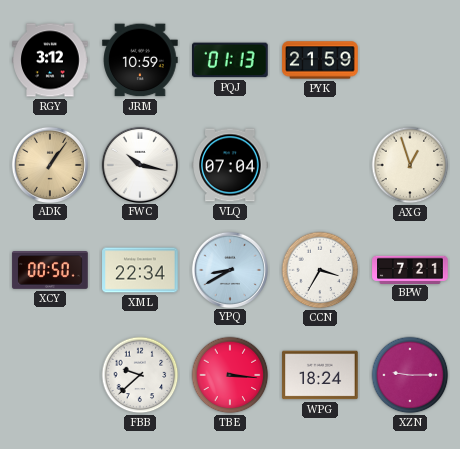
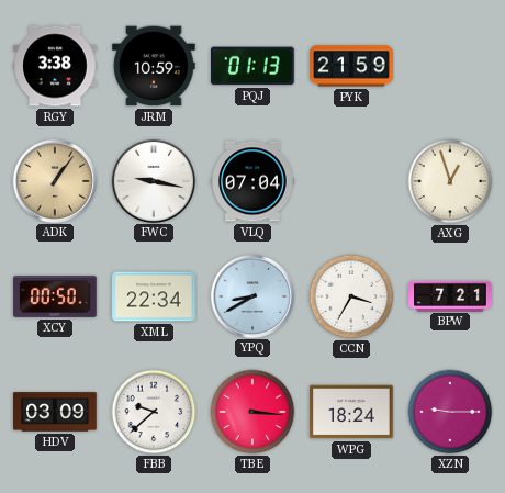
RGY: 3:12 -> 3:38
FWC: 10:17 -> 9:17
HDV: none -> 03:09
